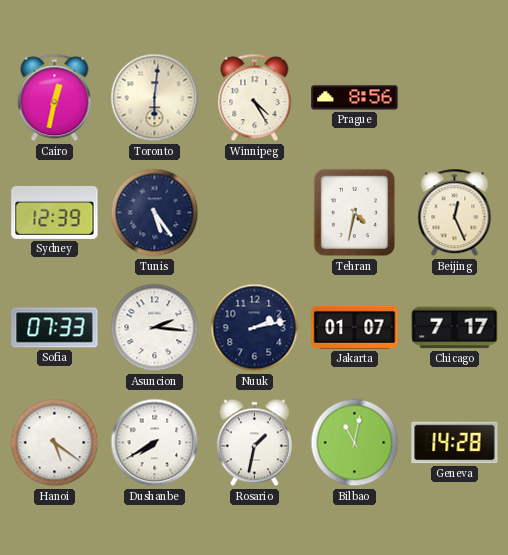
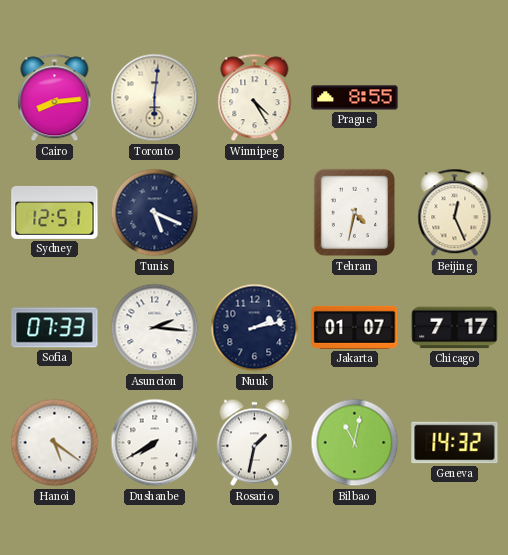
Cairo: 12:32 -> 8:14
Prague: 8:56 -> 8:55
Sydney: 12:39 -> 12:51
Tunis: 5:24 -> 5:19
Geneva: 14:28 -> 14:32
